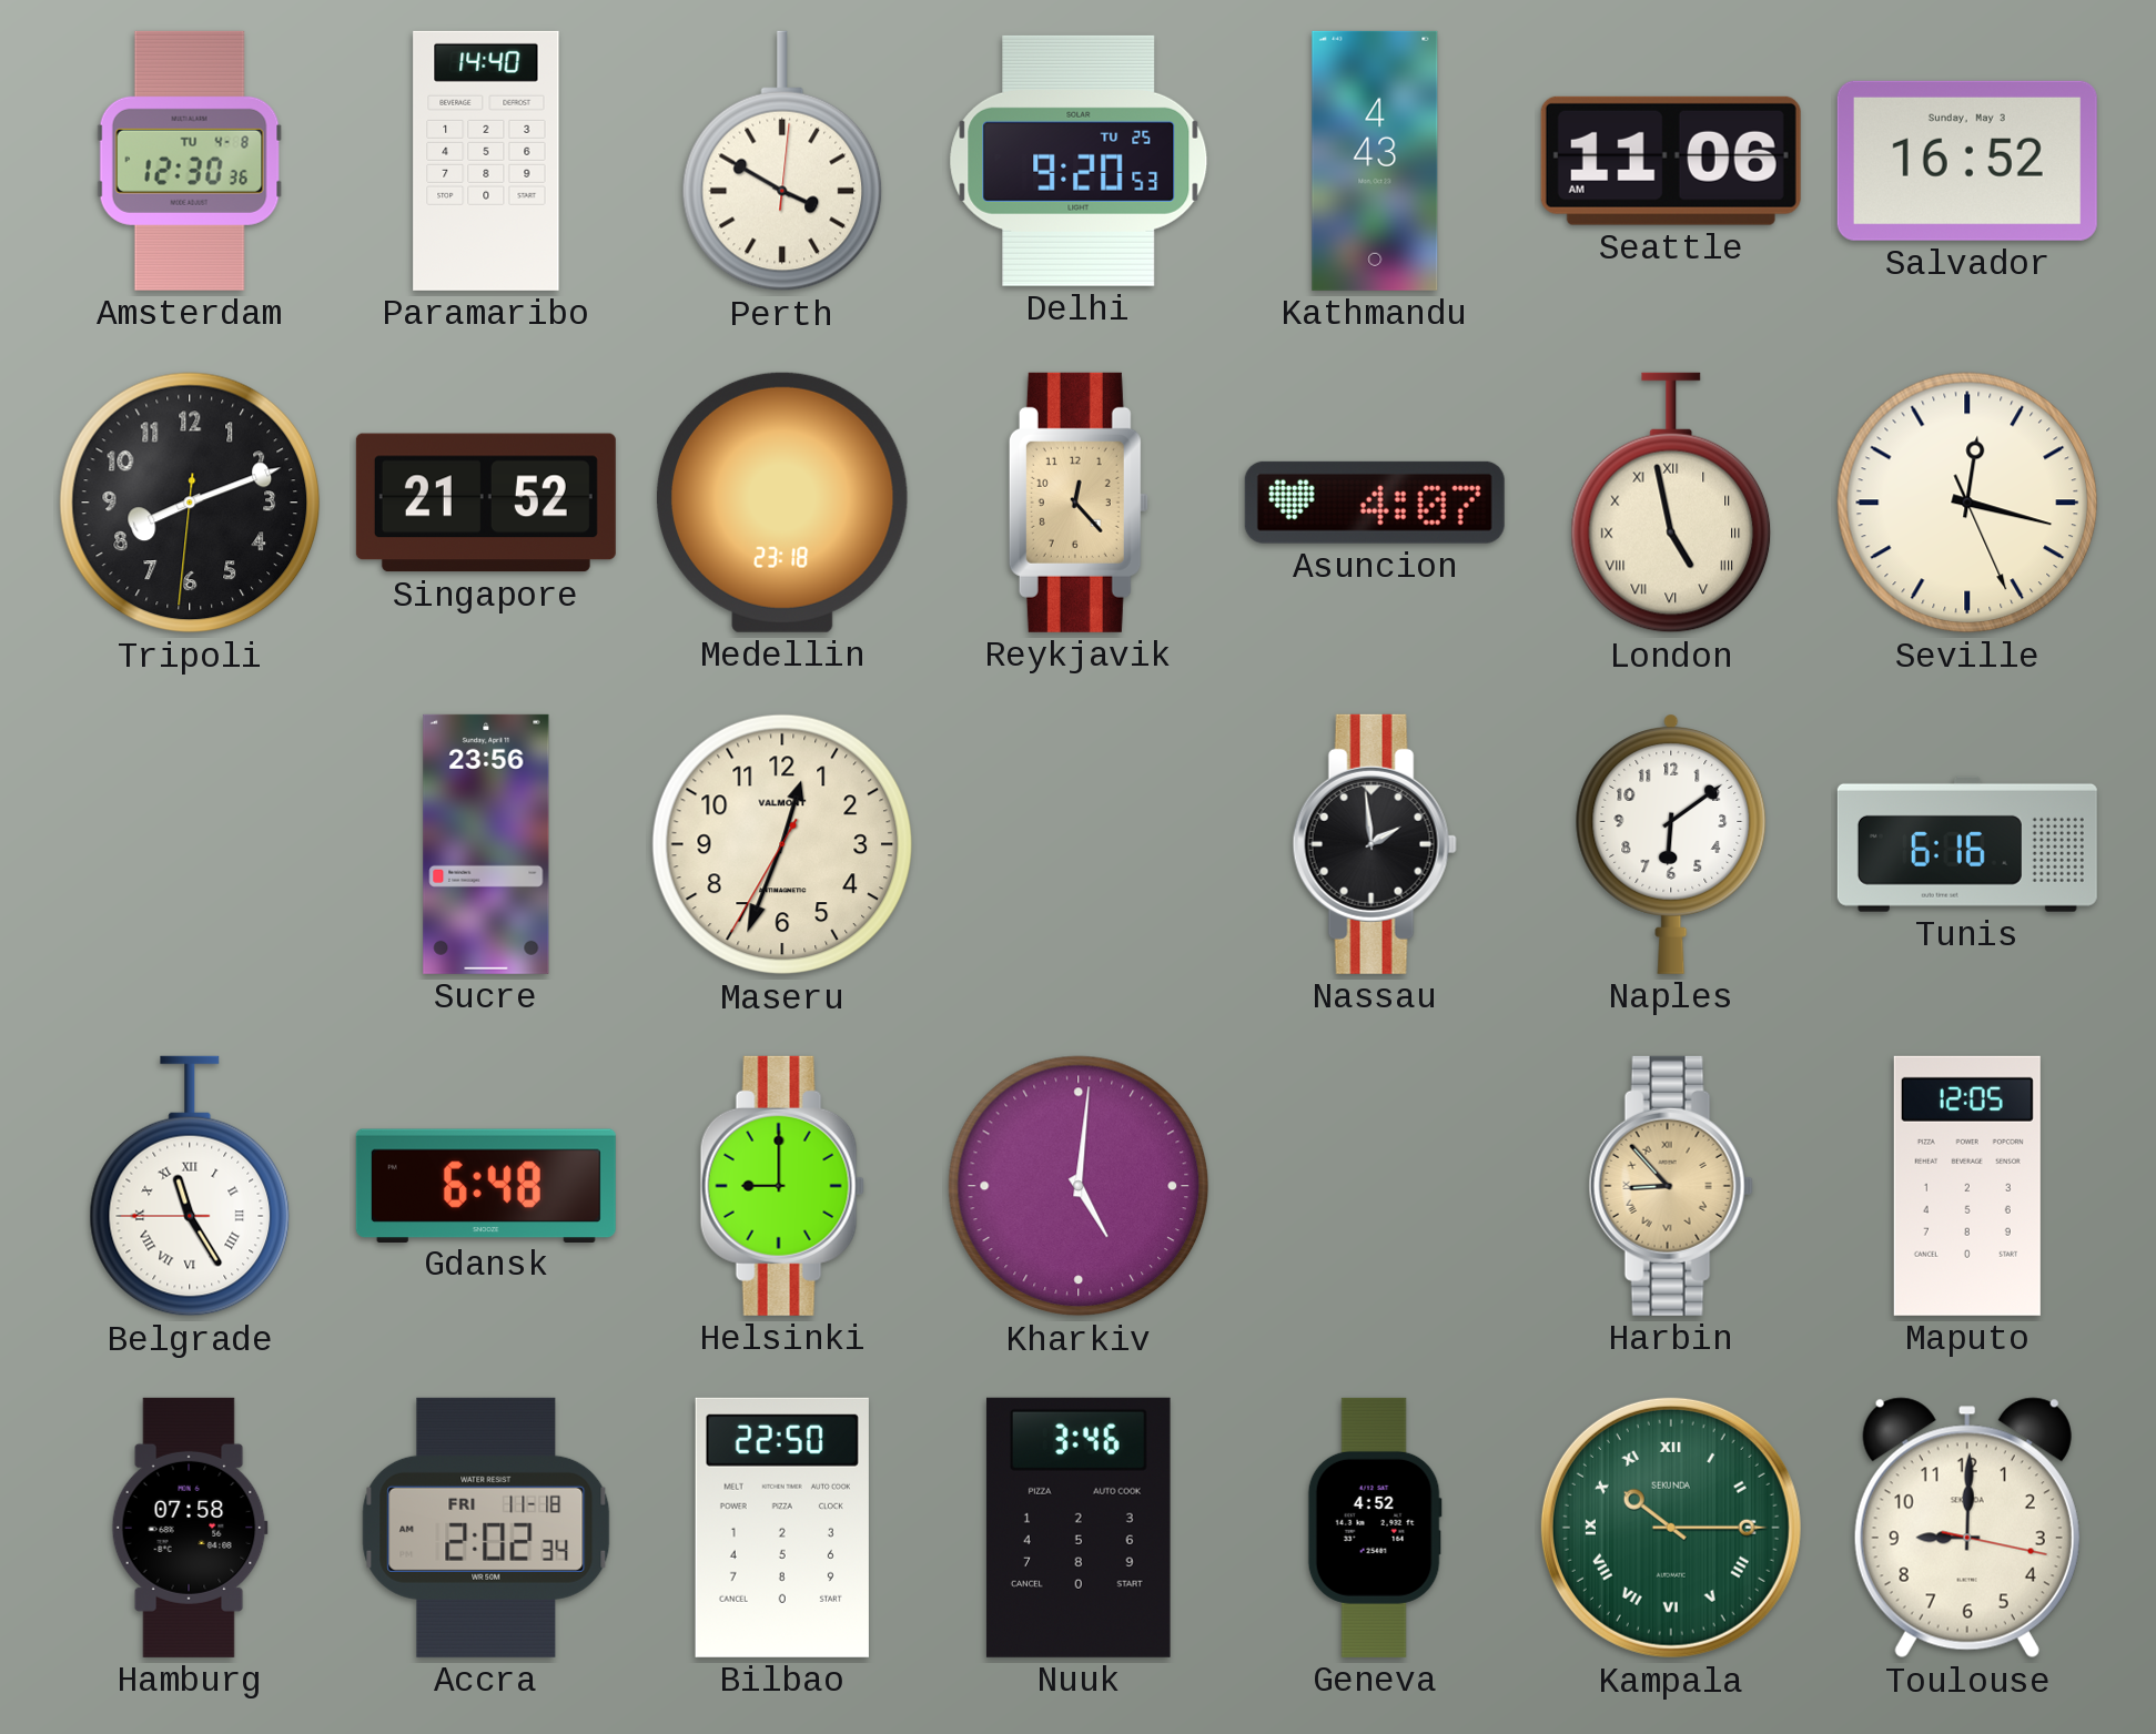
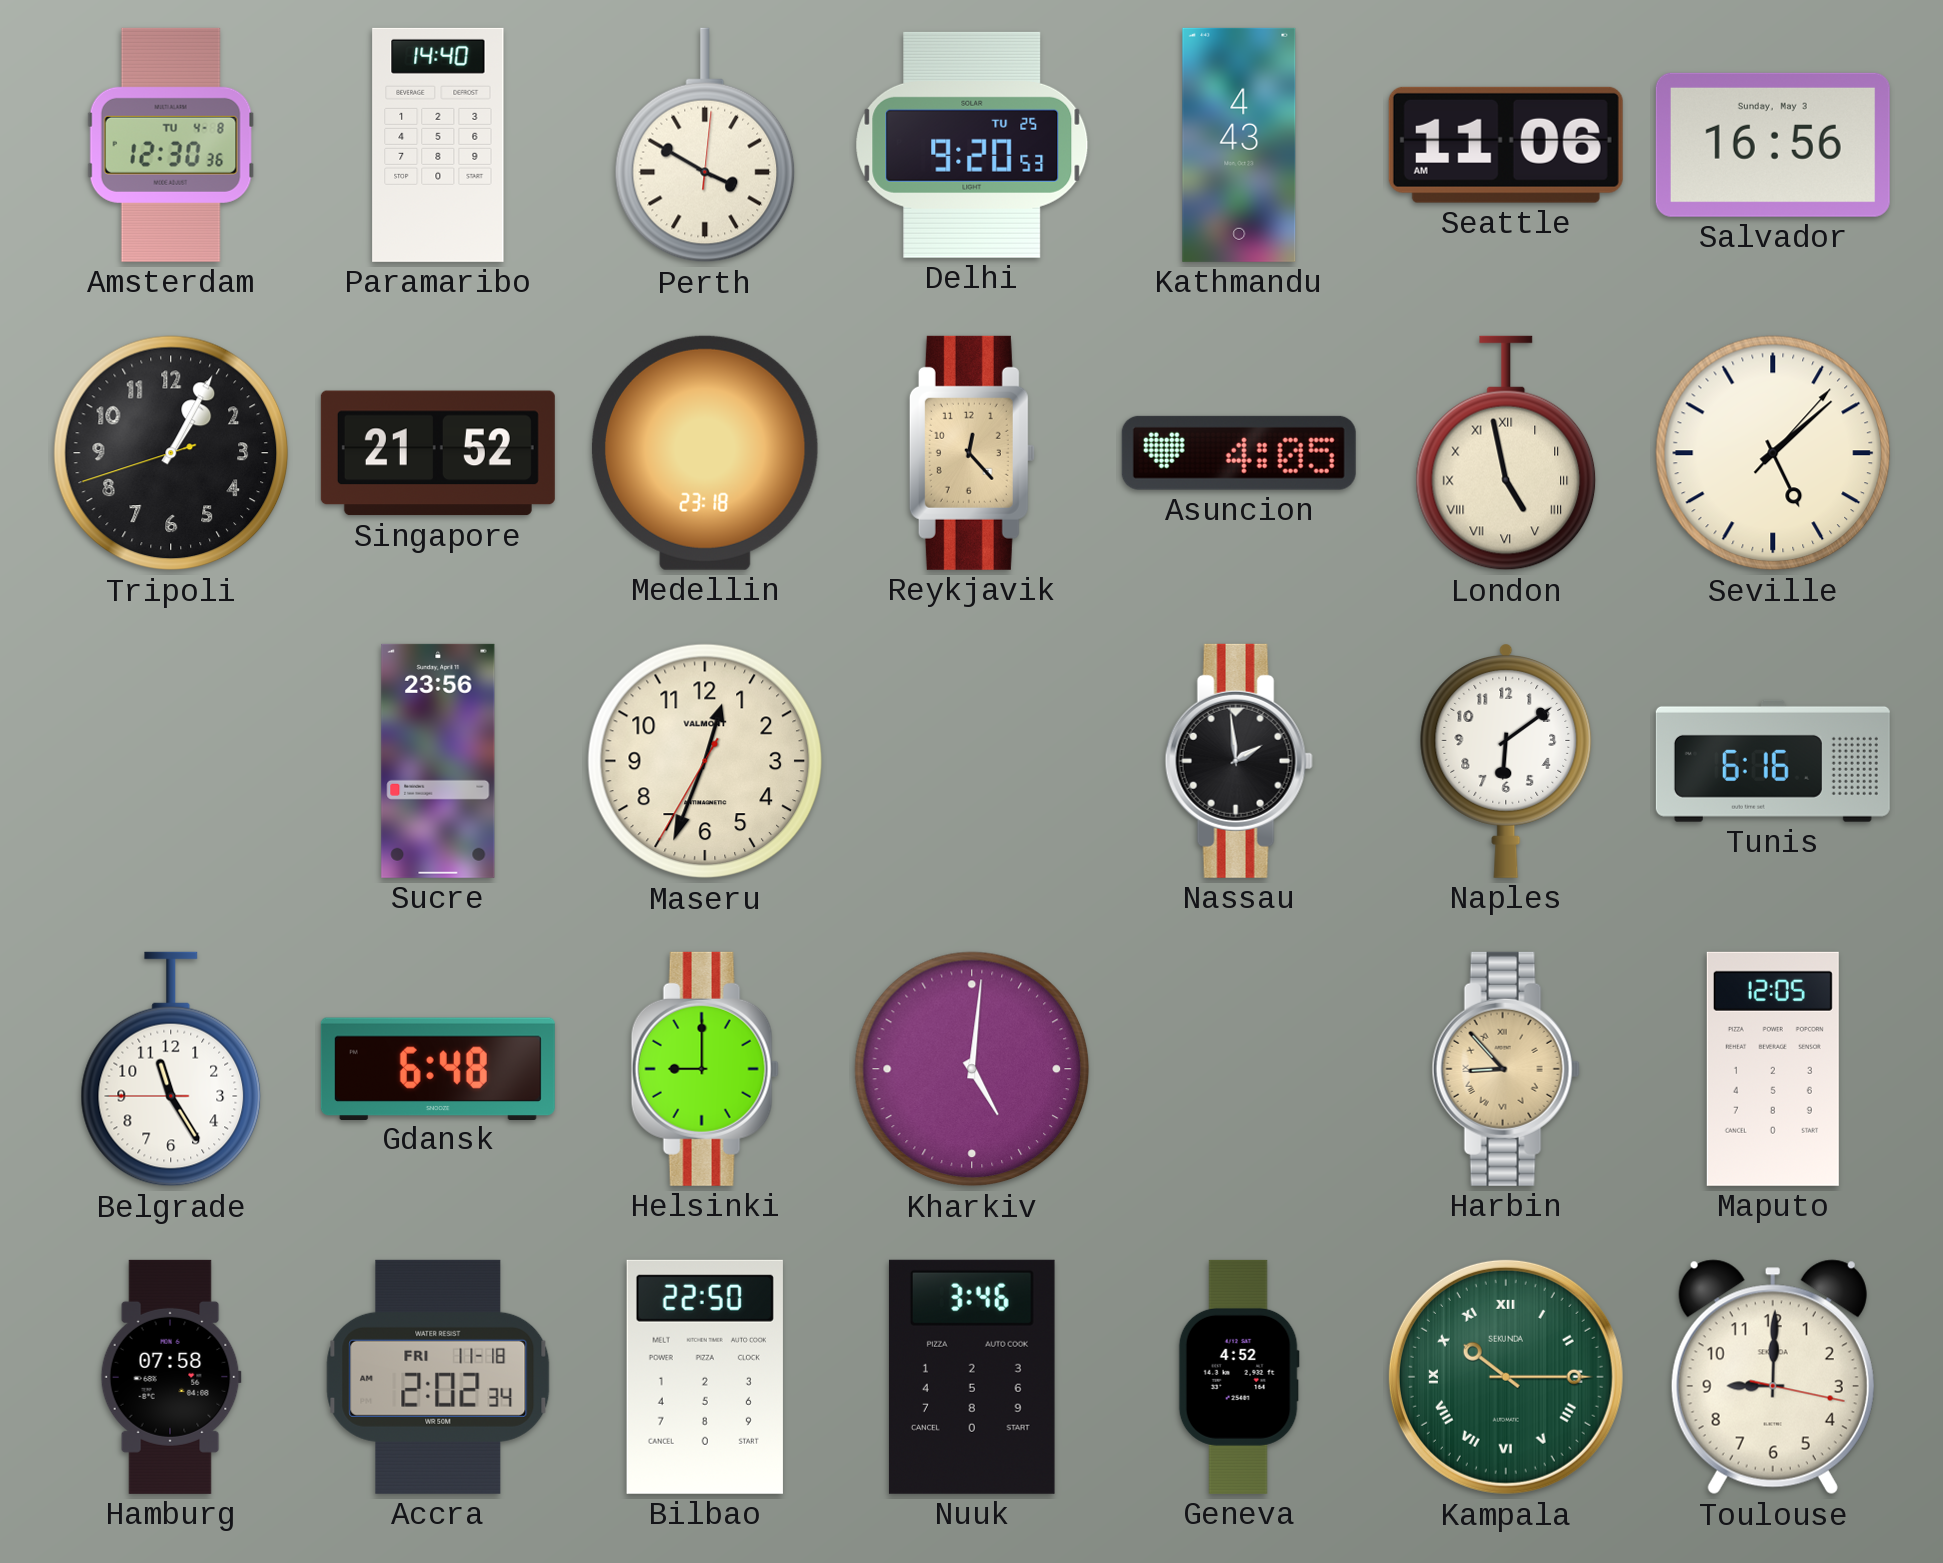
Salvador: 16:52 -> 16:56
Tripoli: 8:11 -> 1:04
Asuncion: 4:07 -> 4:05
Seville: 12:17 -> 5:08
Belgrade numerals: Roman -> Arabic
